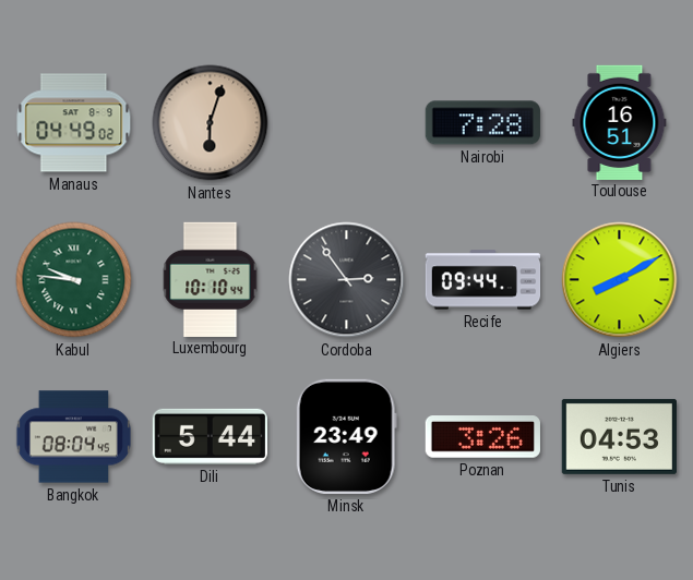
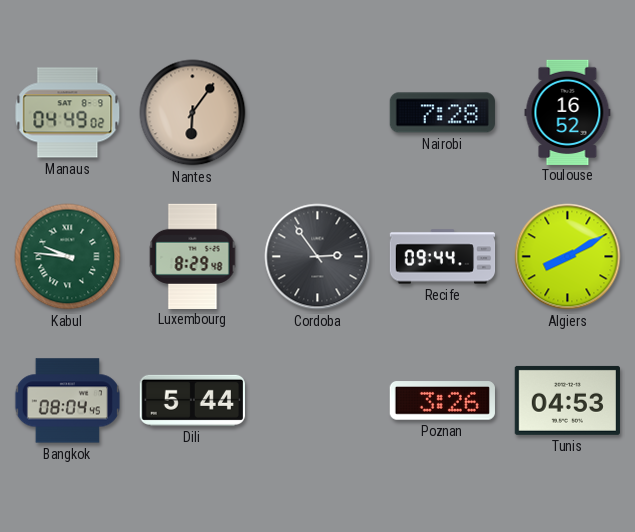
Nantes: 6:03 -> 6:06
Toulouse: 16:51 -> 16:52
Luxembourg: 10:10 -> 8:29
Minsk: 23:49 -> none
